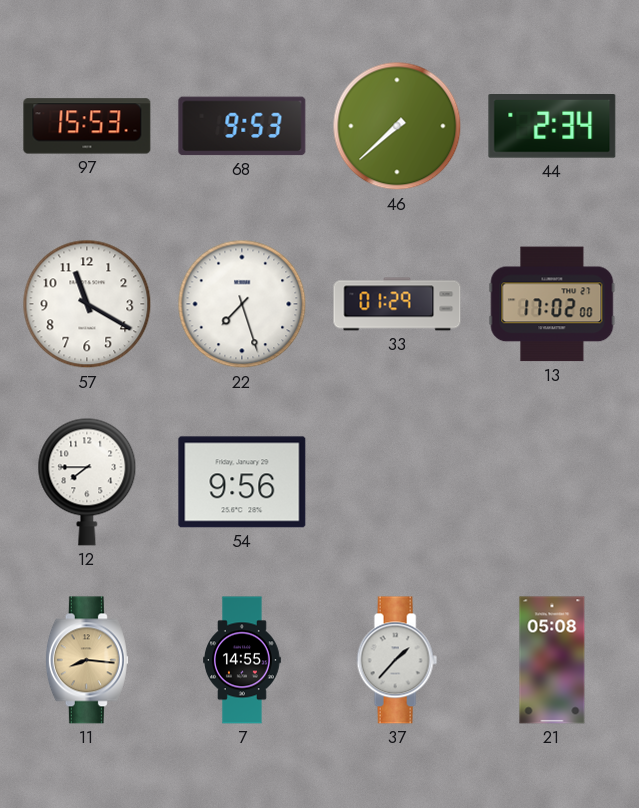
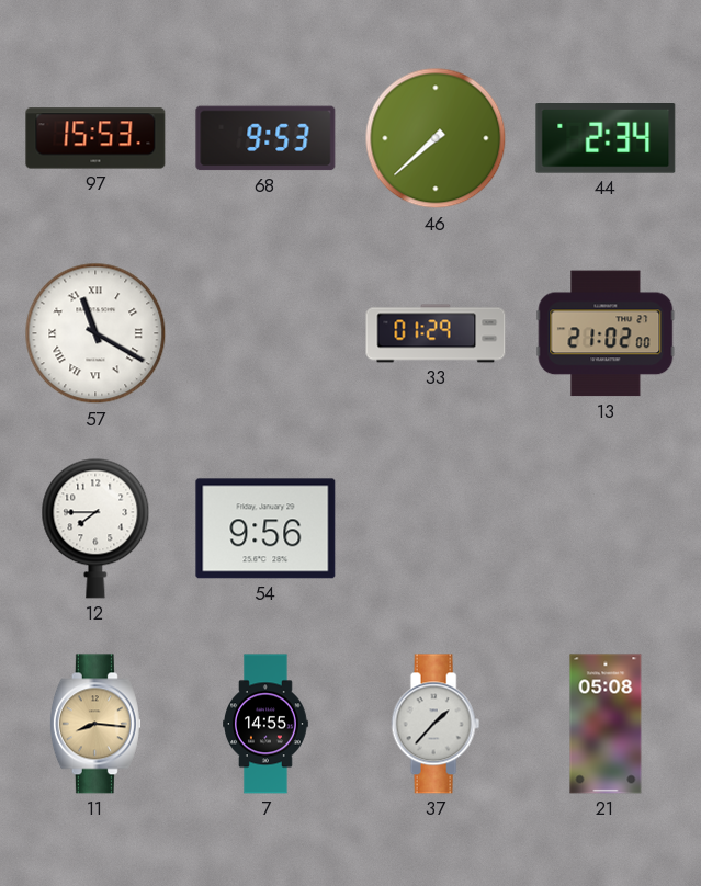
57 numerals: Arabic -> Roman
22: 7:27 -> none
13: 17:02 -> 21:02
